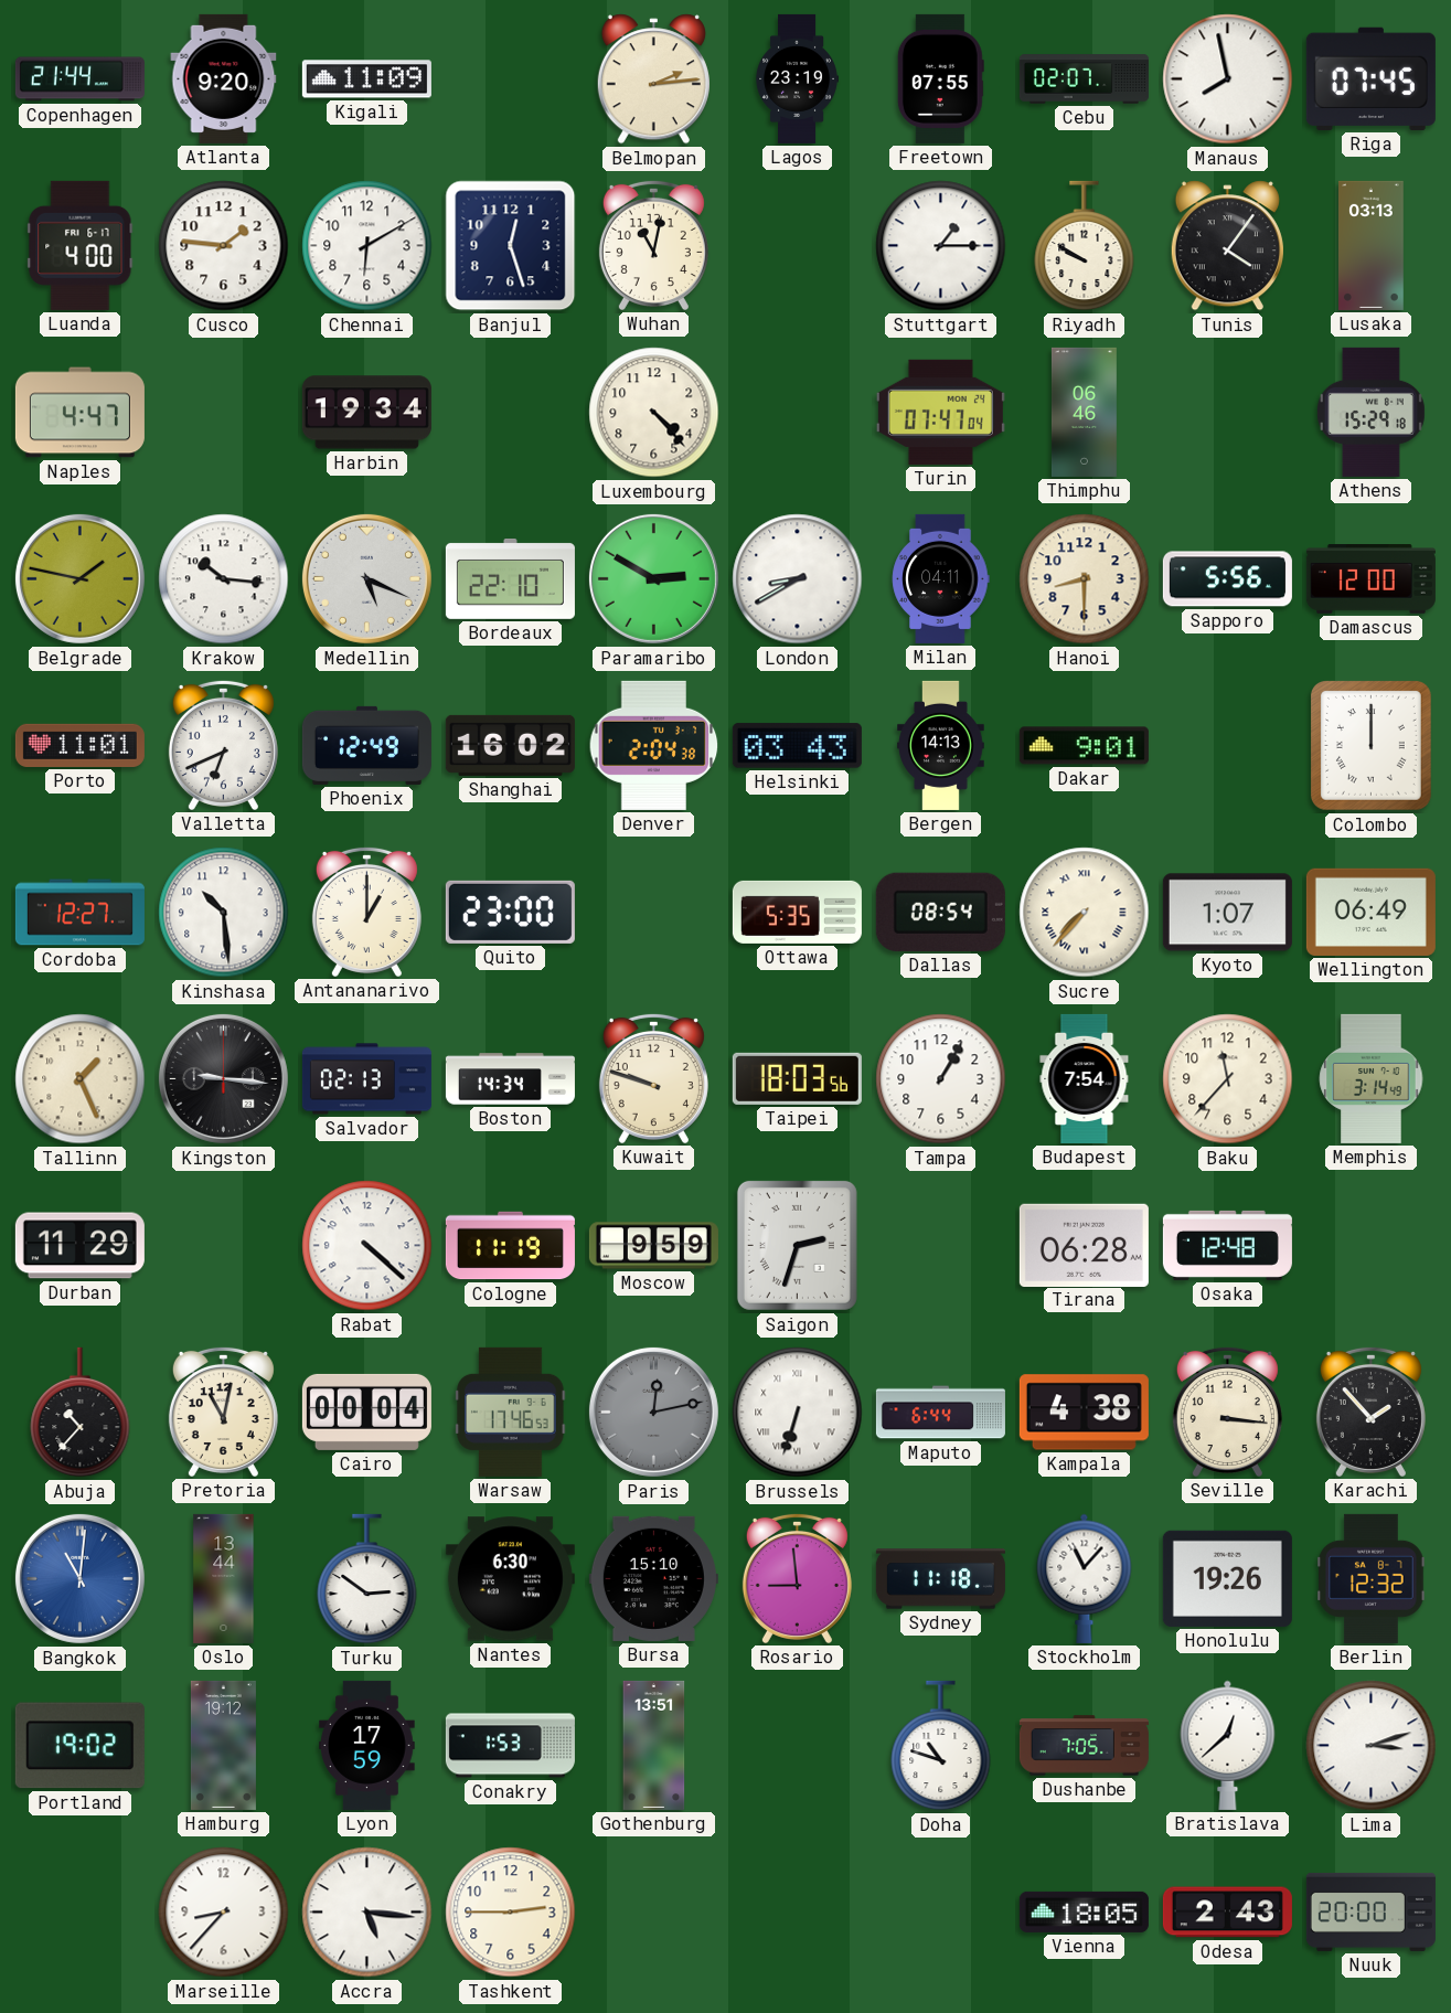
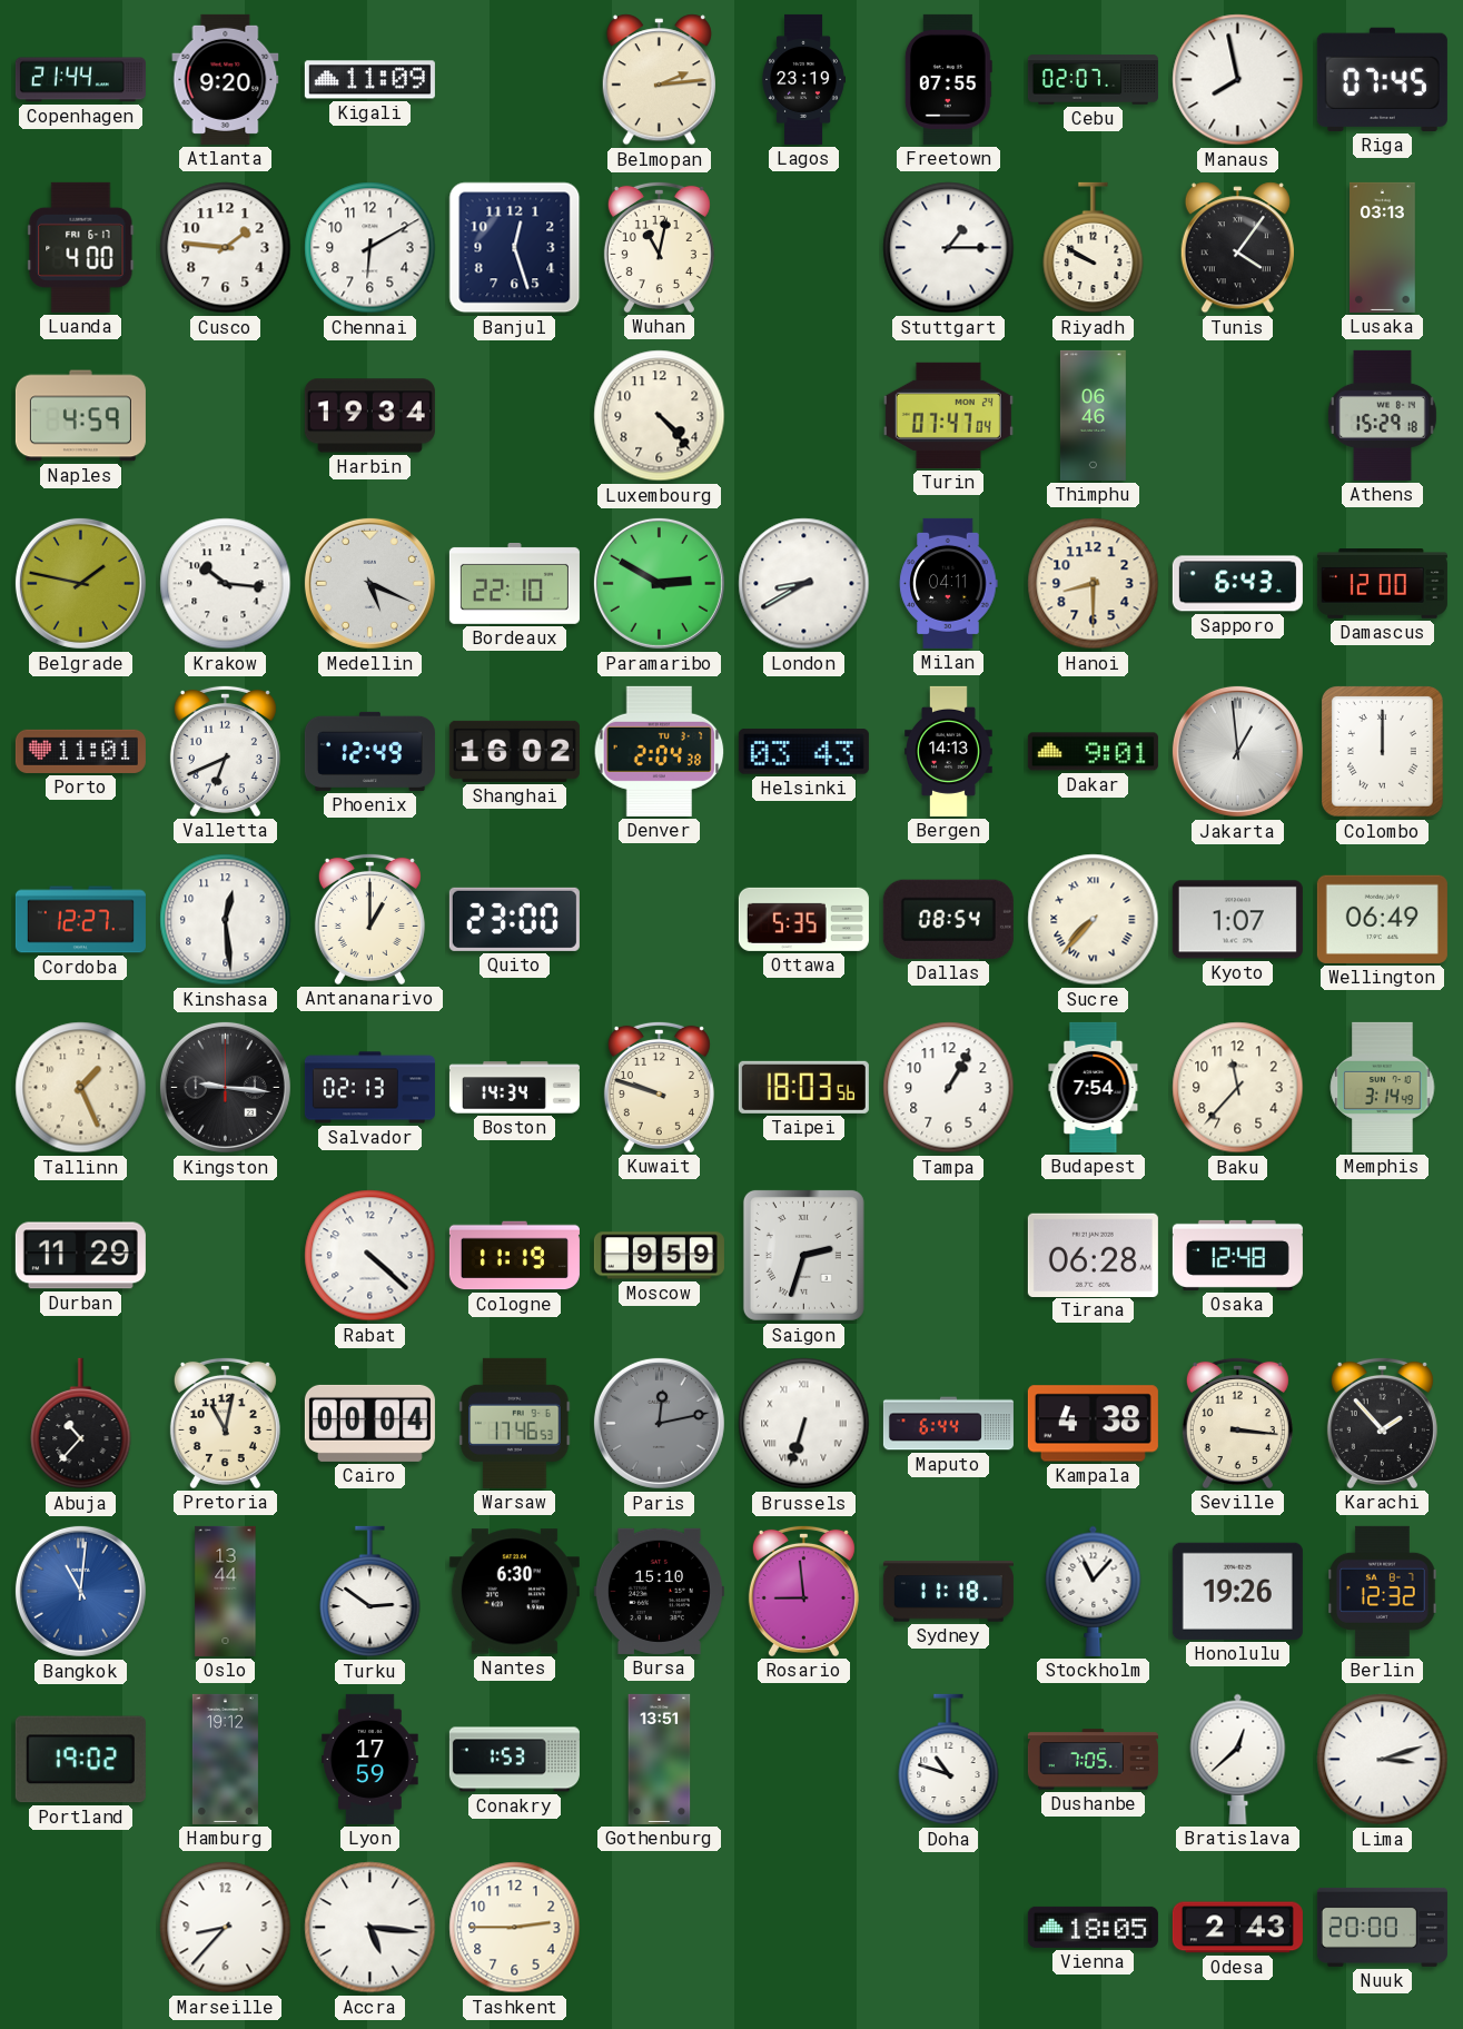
Naples: 4:47 -> 4:59
Sapporo: 5:56 -> 6:43
Jakarta: none -> 12:59
Kinshasa: 10:29 -> 12:29
